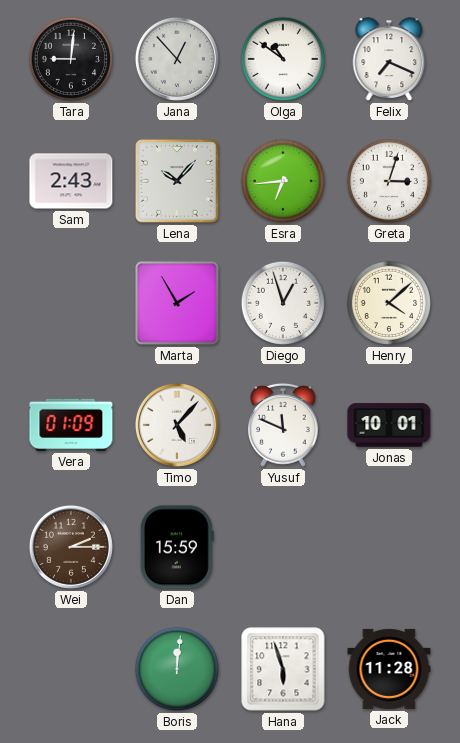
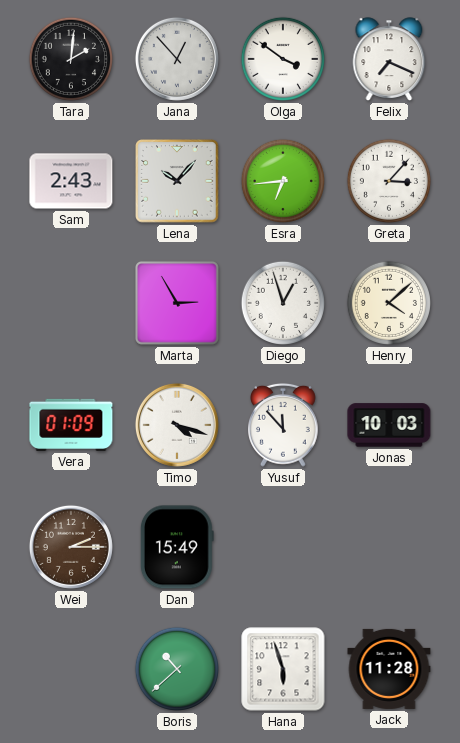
Tara: 9:01 -> 2:01
Olga: 10:51 -> 3:51
Greta: 3:03 -> 3:07
Marta: 1:55 -> 2:55
Timo: 5:07 -> 4:18
Yusuf: 11:49 -> 11:53
Jonas: 10:01 -> 10:03
Dan: 15:59 -> 15:49
Boris: 12:01 -> 10:38
